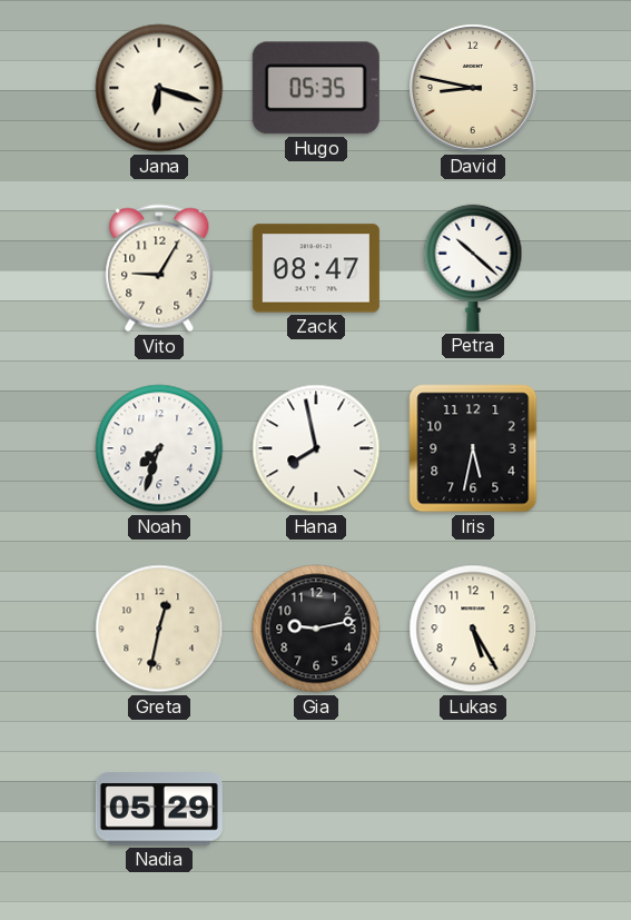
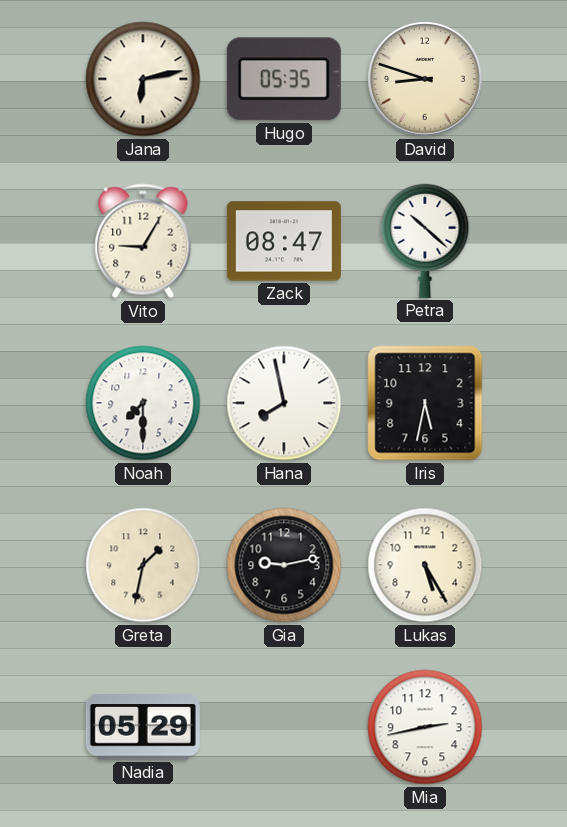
Jana: 6:18 -> 6:13
David: 8:47 -> 8:48
Noah: 7:33 -> 7:30
Greta: 12:32 -> 1:32
Mia: none -> 2:43
